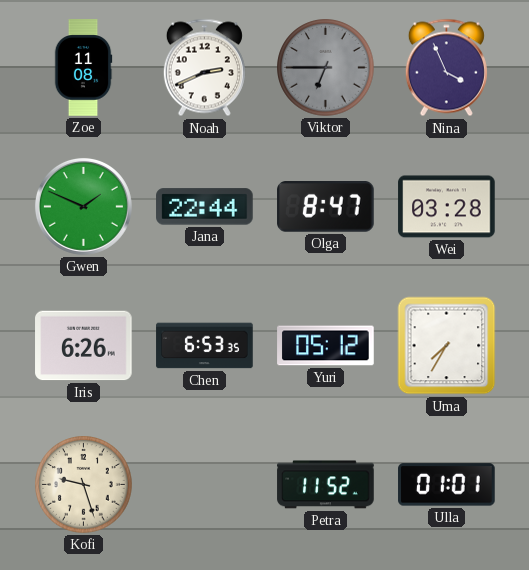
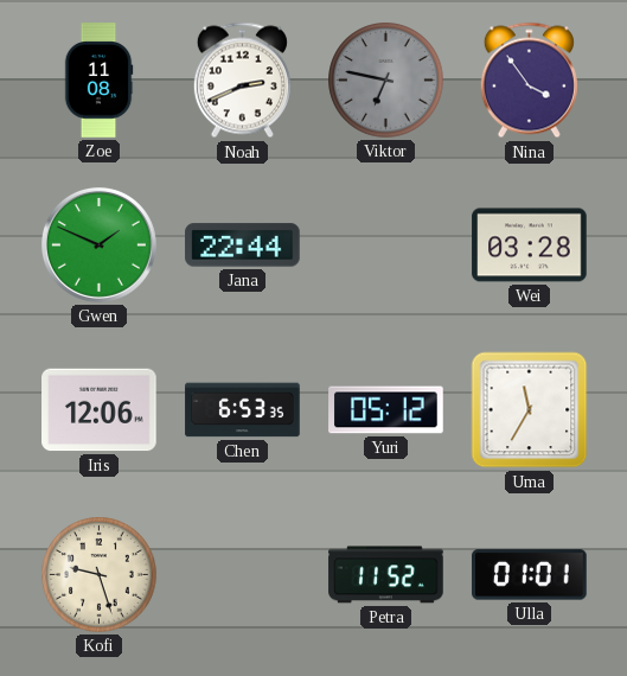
Viktor: 6:45 -> 6:47
Nina: 3:56 -> 3:54
Olga: 8:47 -> none
Iris: 6:26 -> 12:06
Uma: 7:35 -> 11:35
